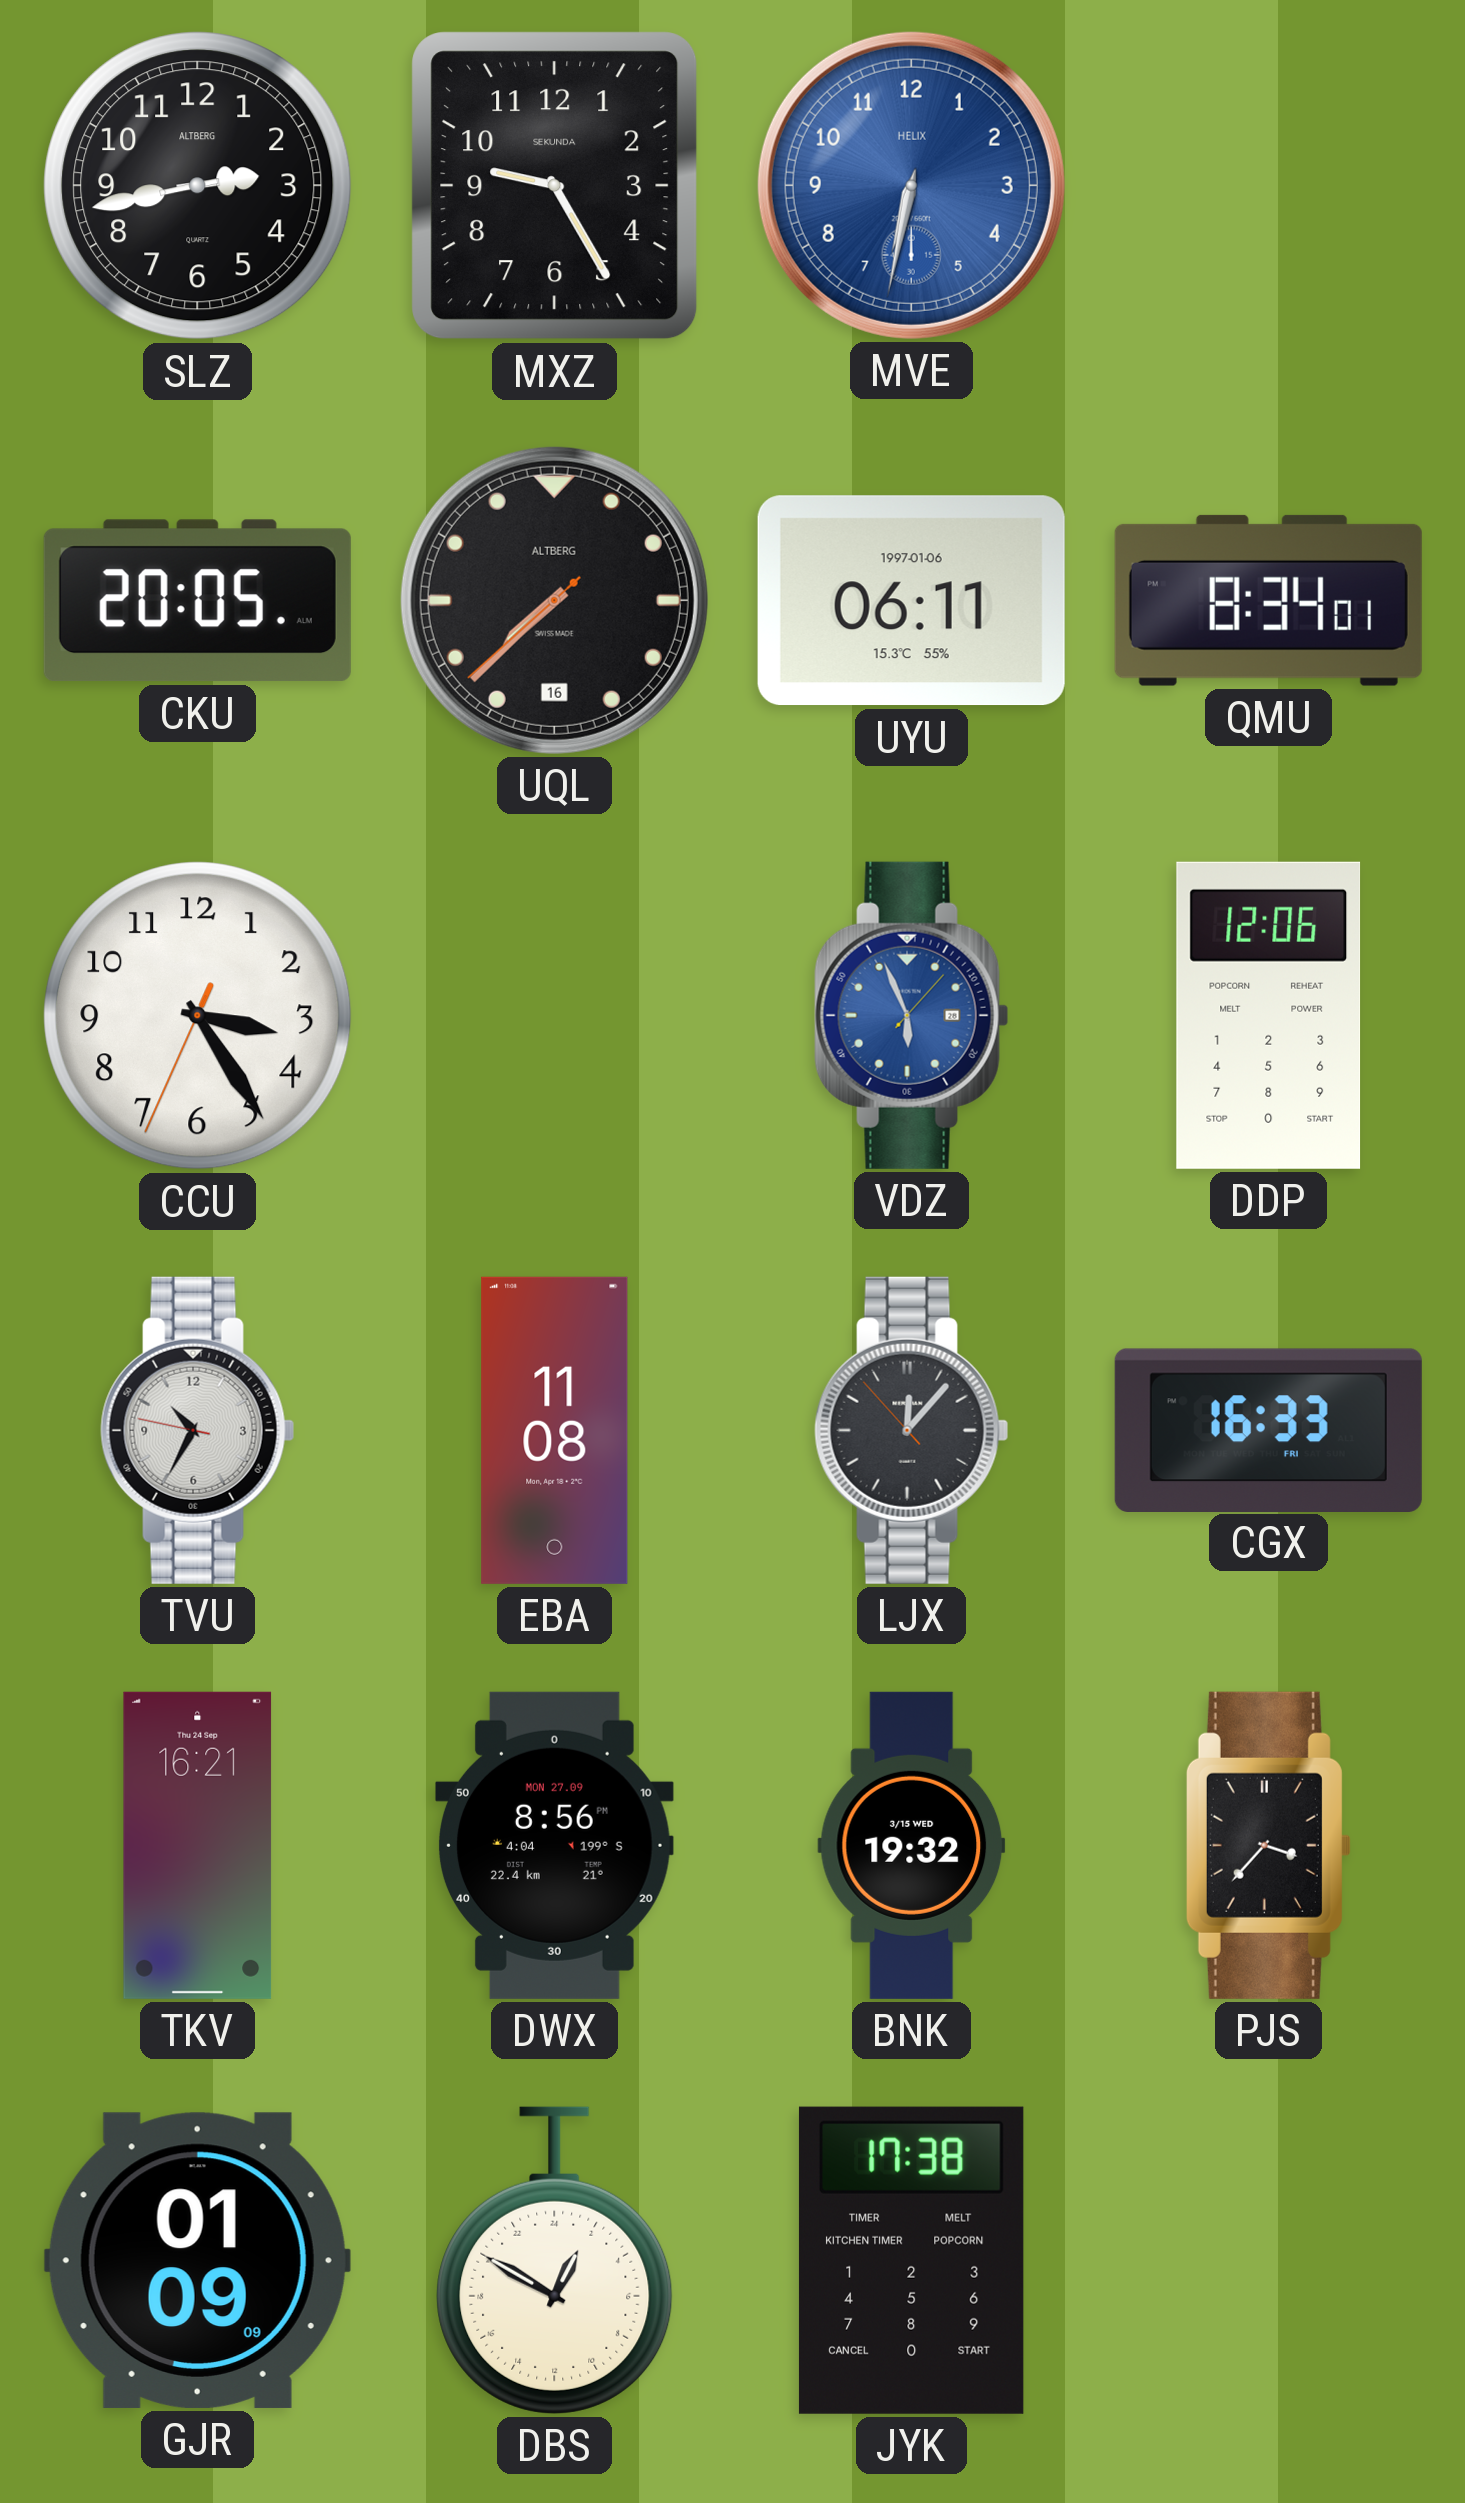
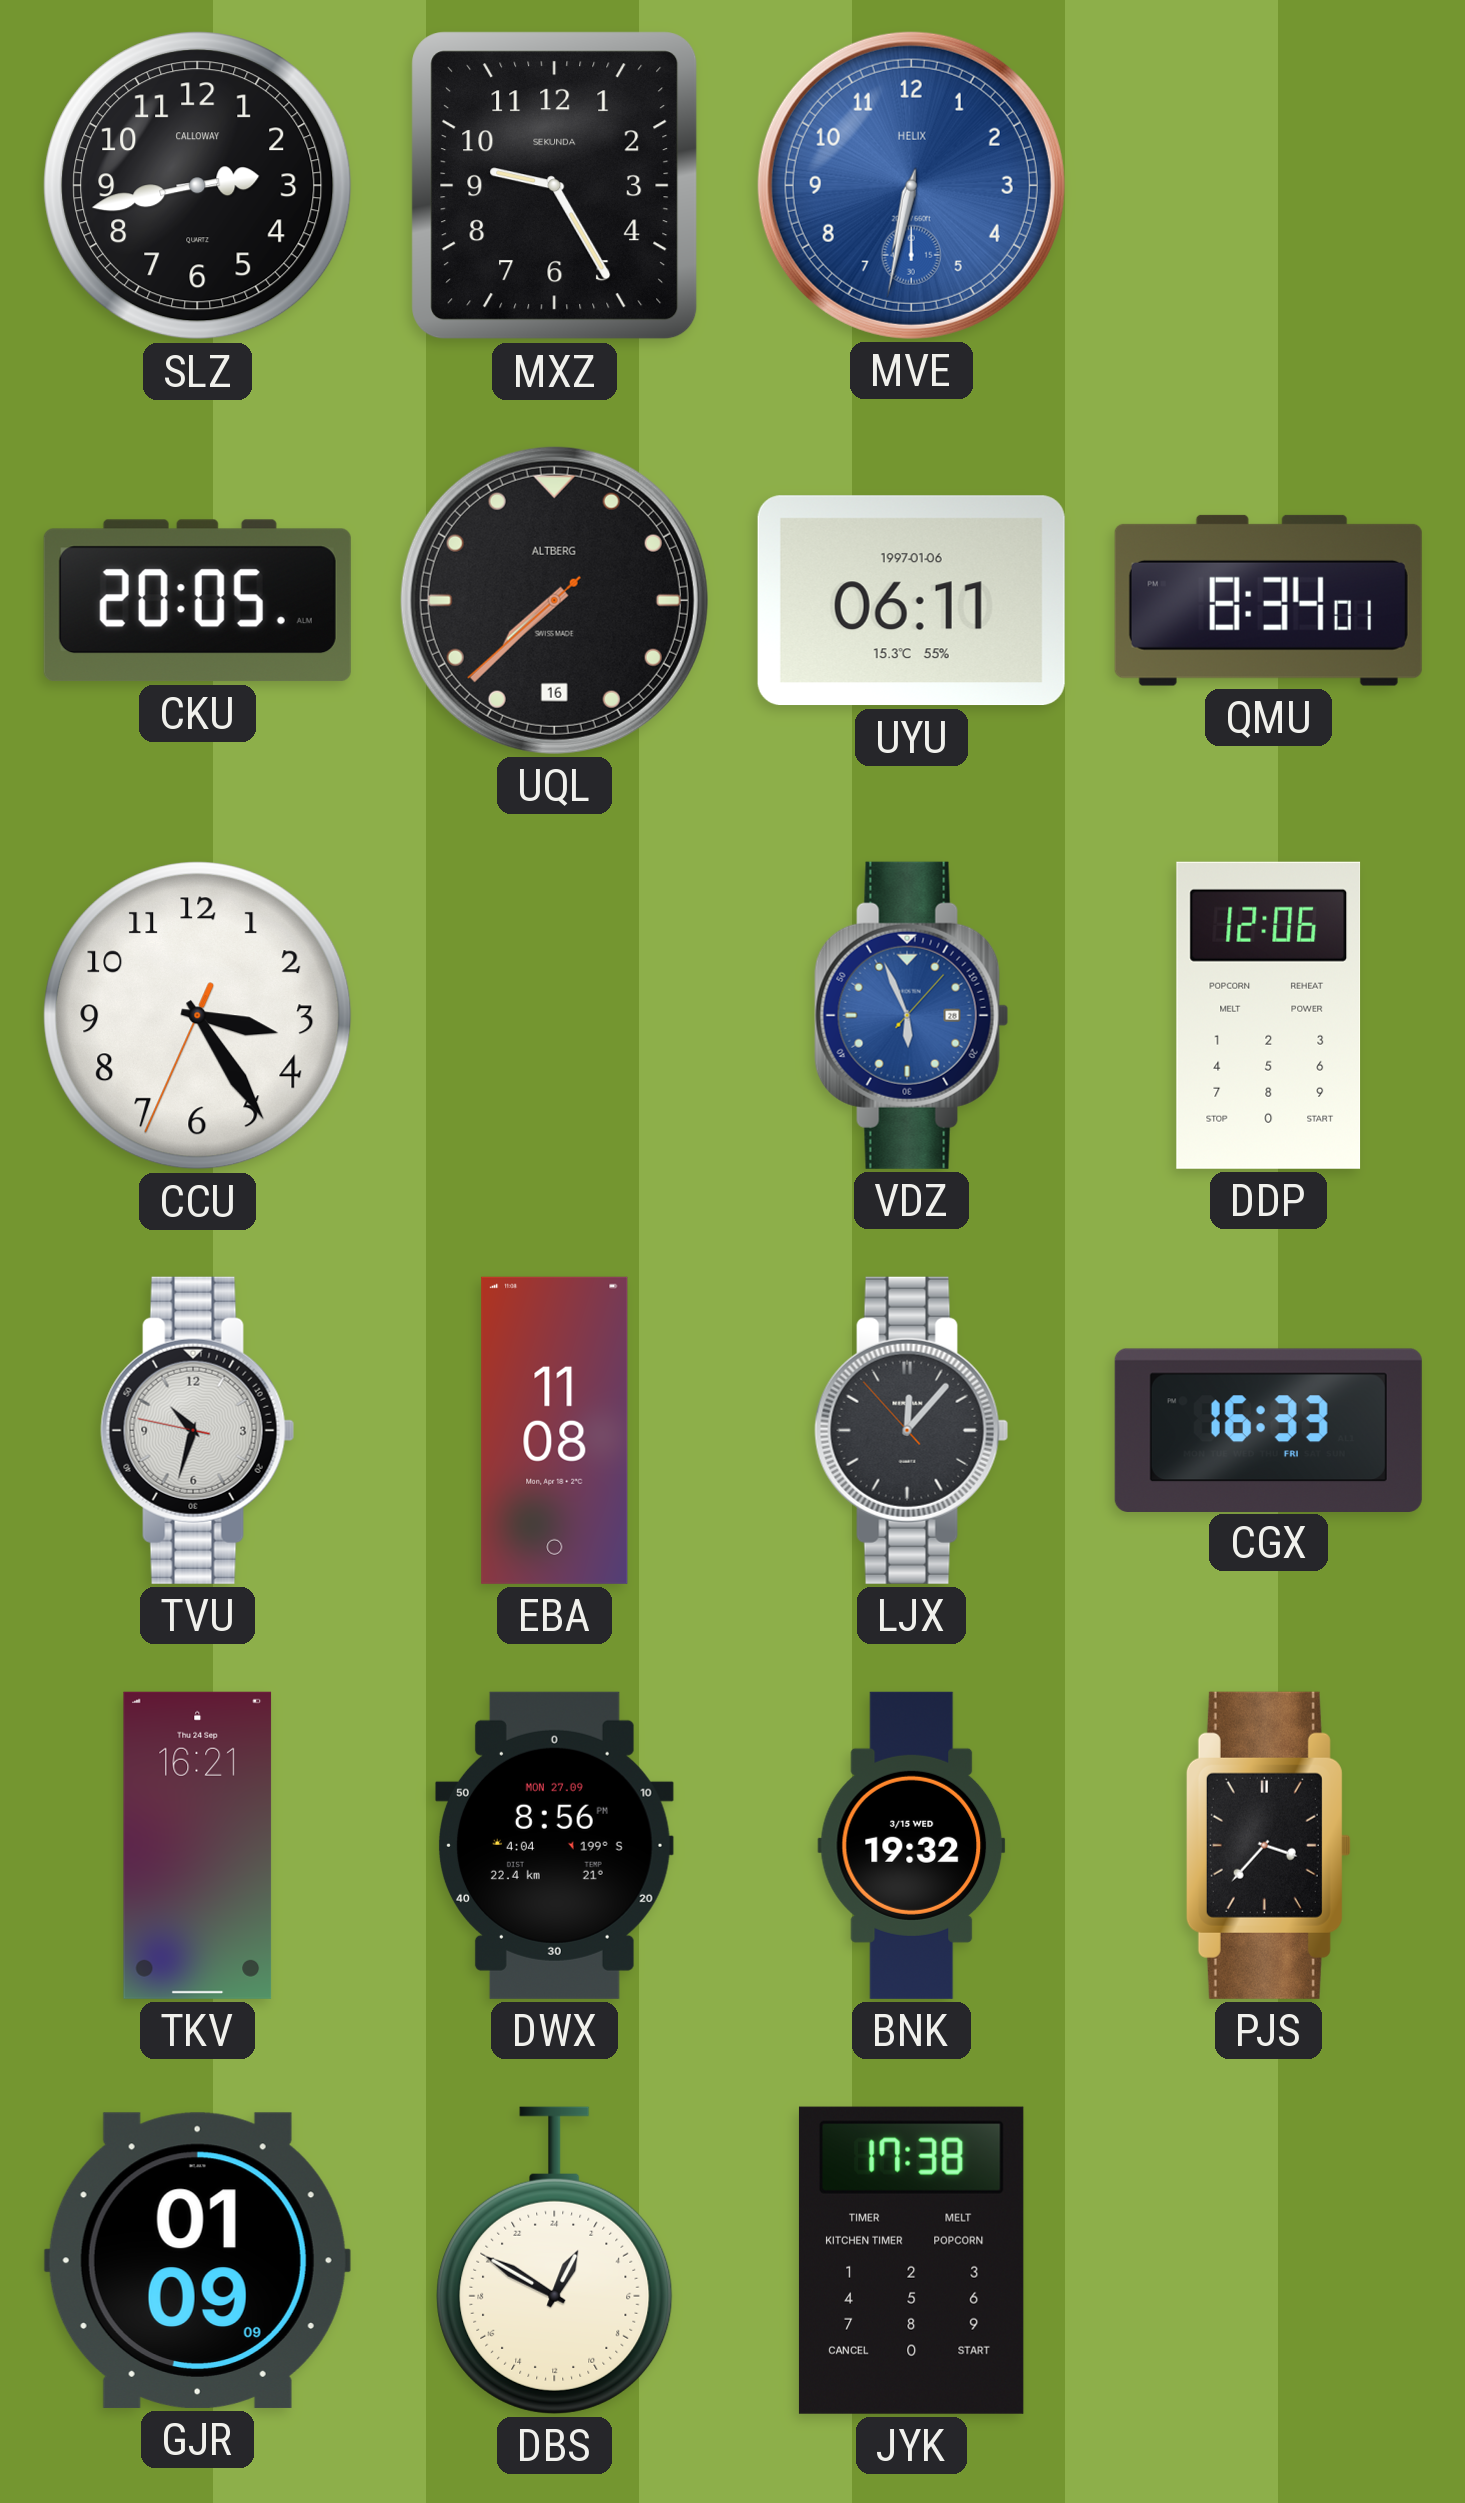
SLZ brand: ALTBERG -> CALLOWAY
TVU: 10:34 -> 10:32
